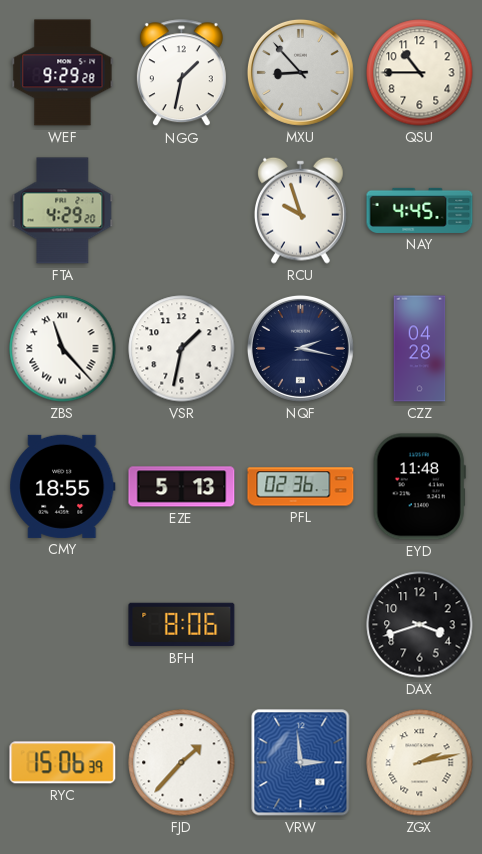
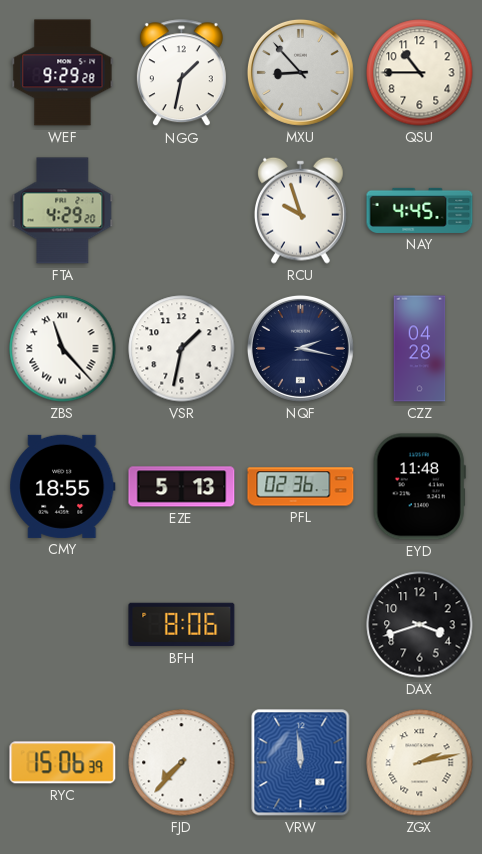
FJD: 1:37 -> 7:37
VRW: 2:59 -> 11:59
